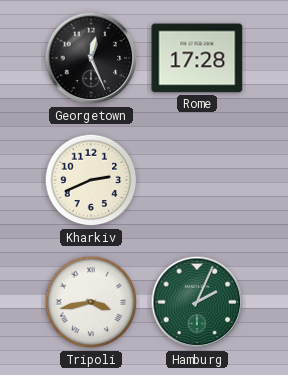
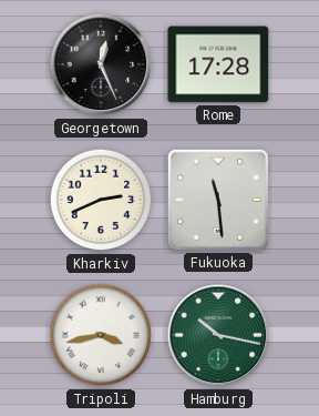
Fukuoka: none -> 11:29
Hamburg: 2:04 -> 10:17
